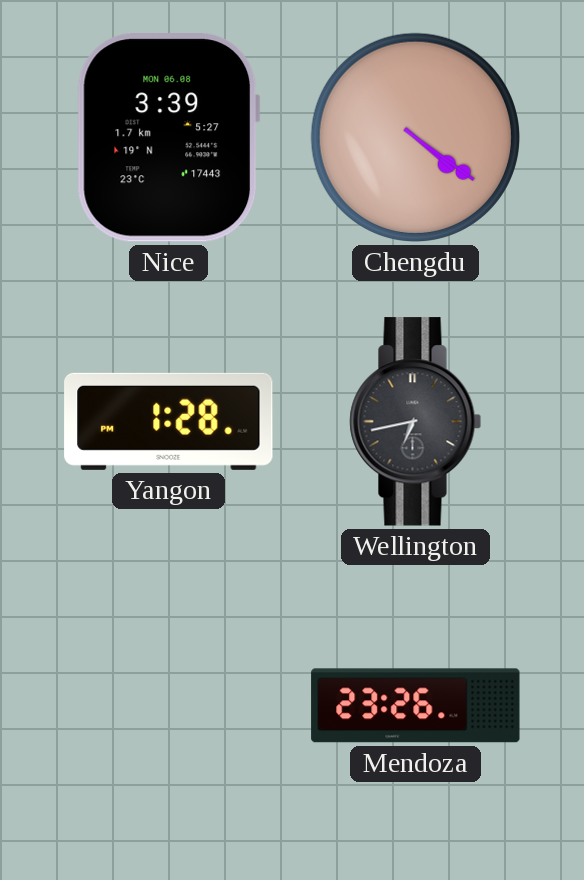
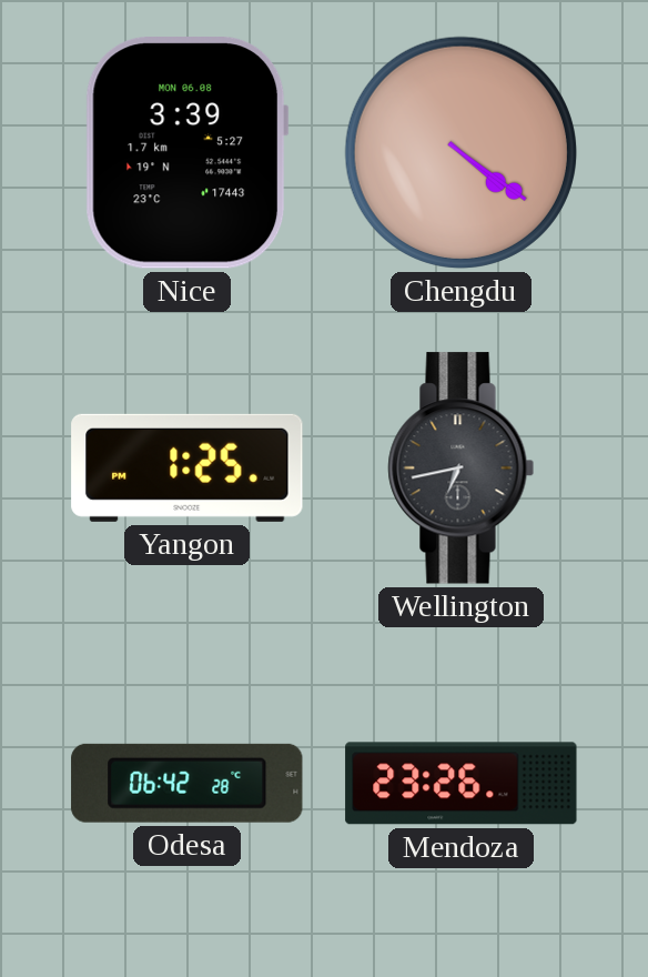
Yangon: 1:28 -> 1:25
Odesa: none -> 06:42
